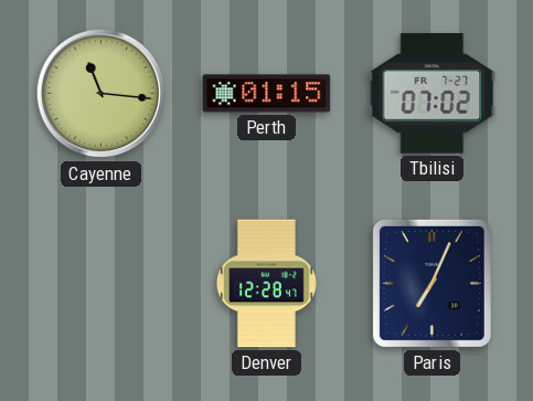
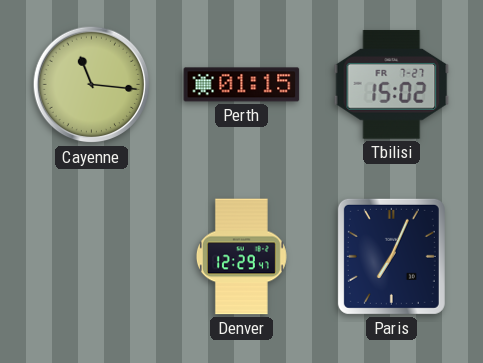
Tbilisi: 07:02 -> 15:02
Denver: 12:28 -> 12:29
